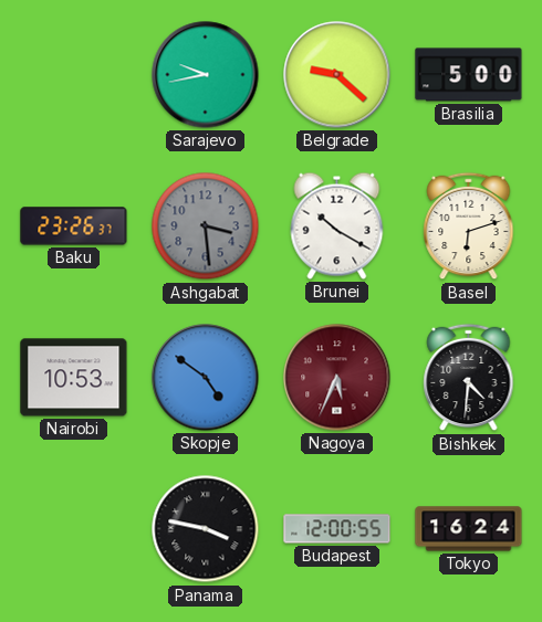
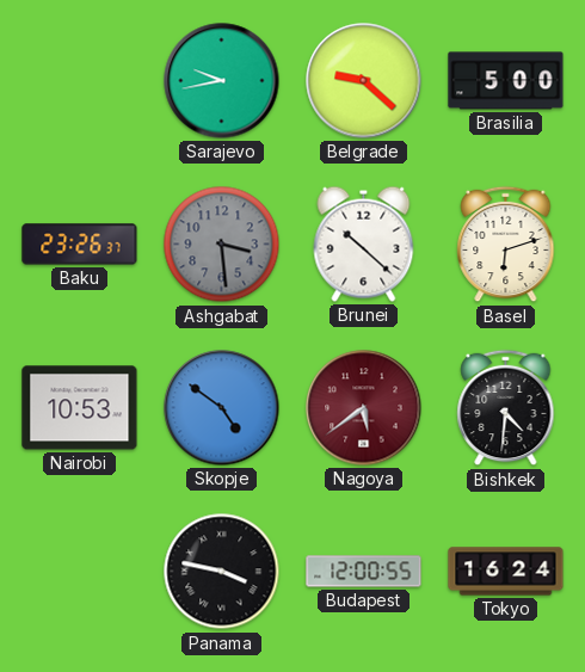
Brunei: 10:20 -> 10:22
Nagoya: 5:34 -> 5:39
